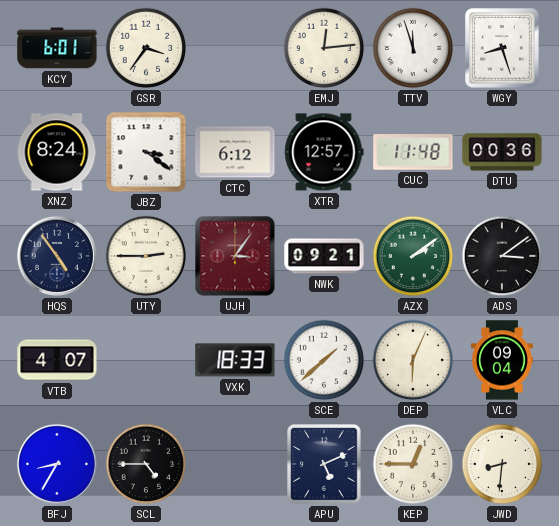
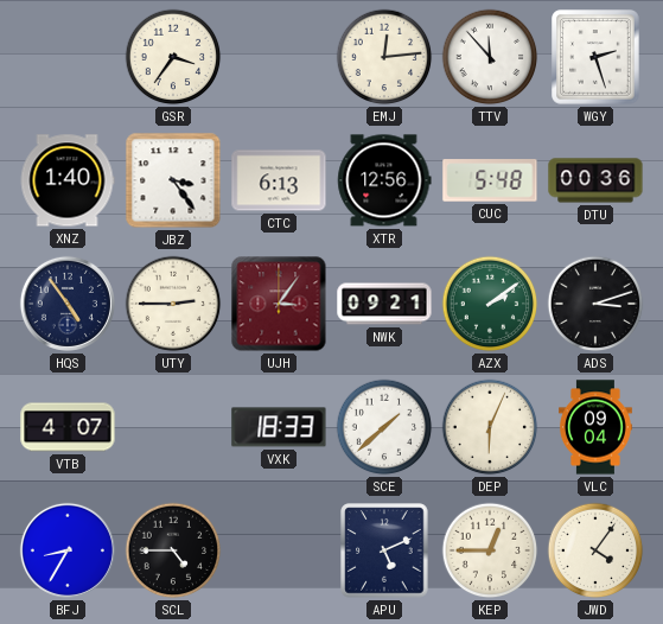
KCY: 6:01 -> none
TTV: 11:57 -> 11:53
WGY: 8:27 -> 2:27
XNZ: 8:24 -> 1:40
JBZ: 3:21 -> 3:24
CTC: 6:12 -> 6:13
XTR: 12:57 -> 12:56
CUC: 11:48 -> 5:48
ADS: 3:09 -> 3:12
JWD: 8:31 -> 4:06
